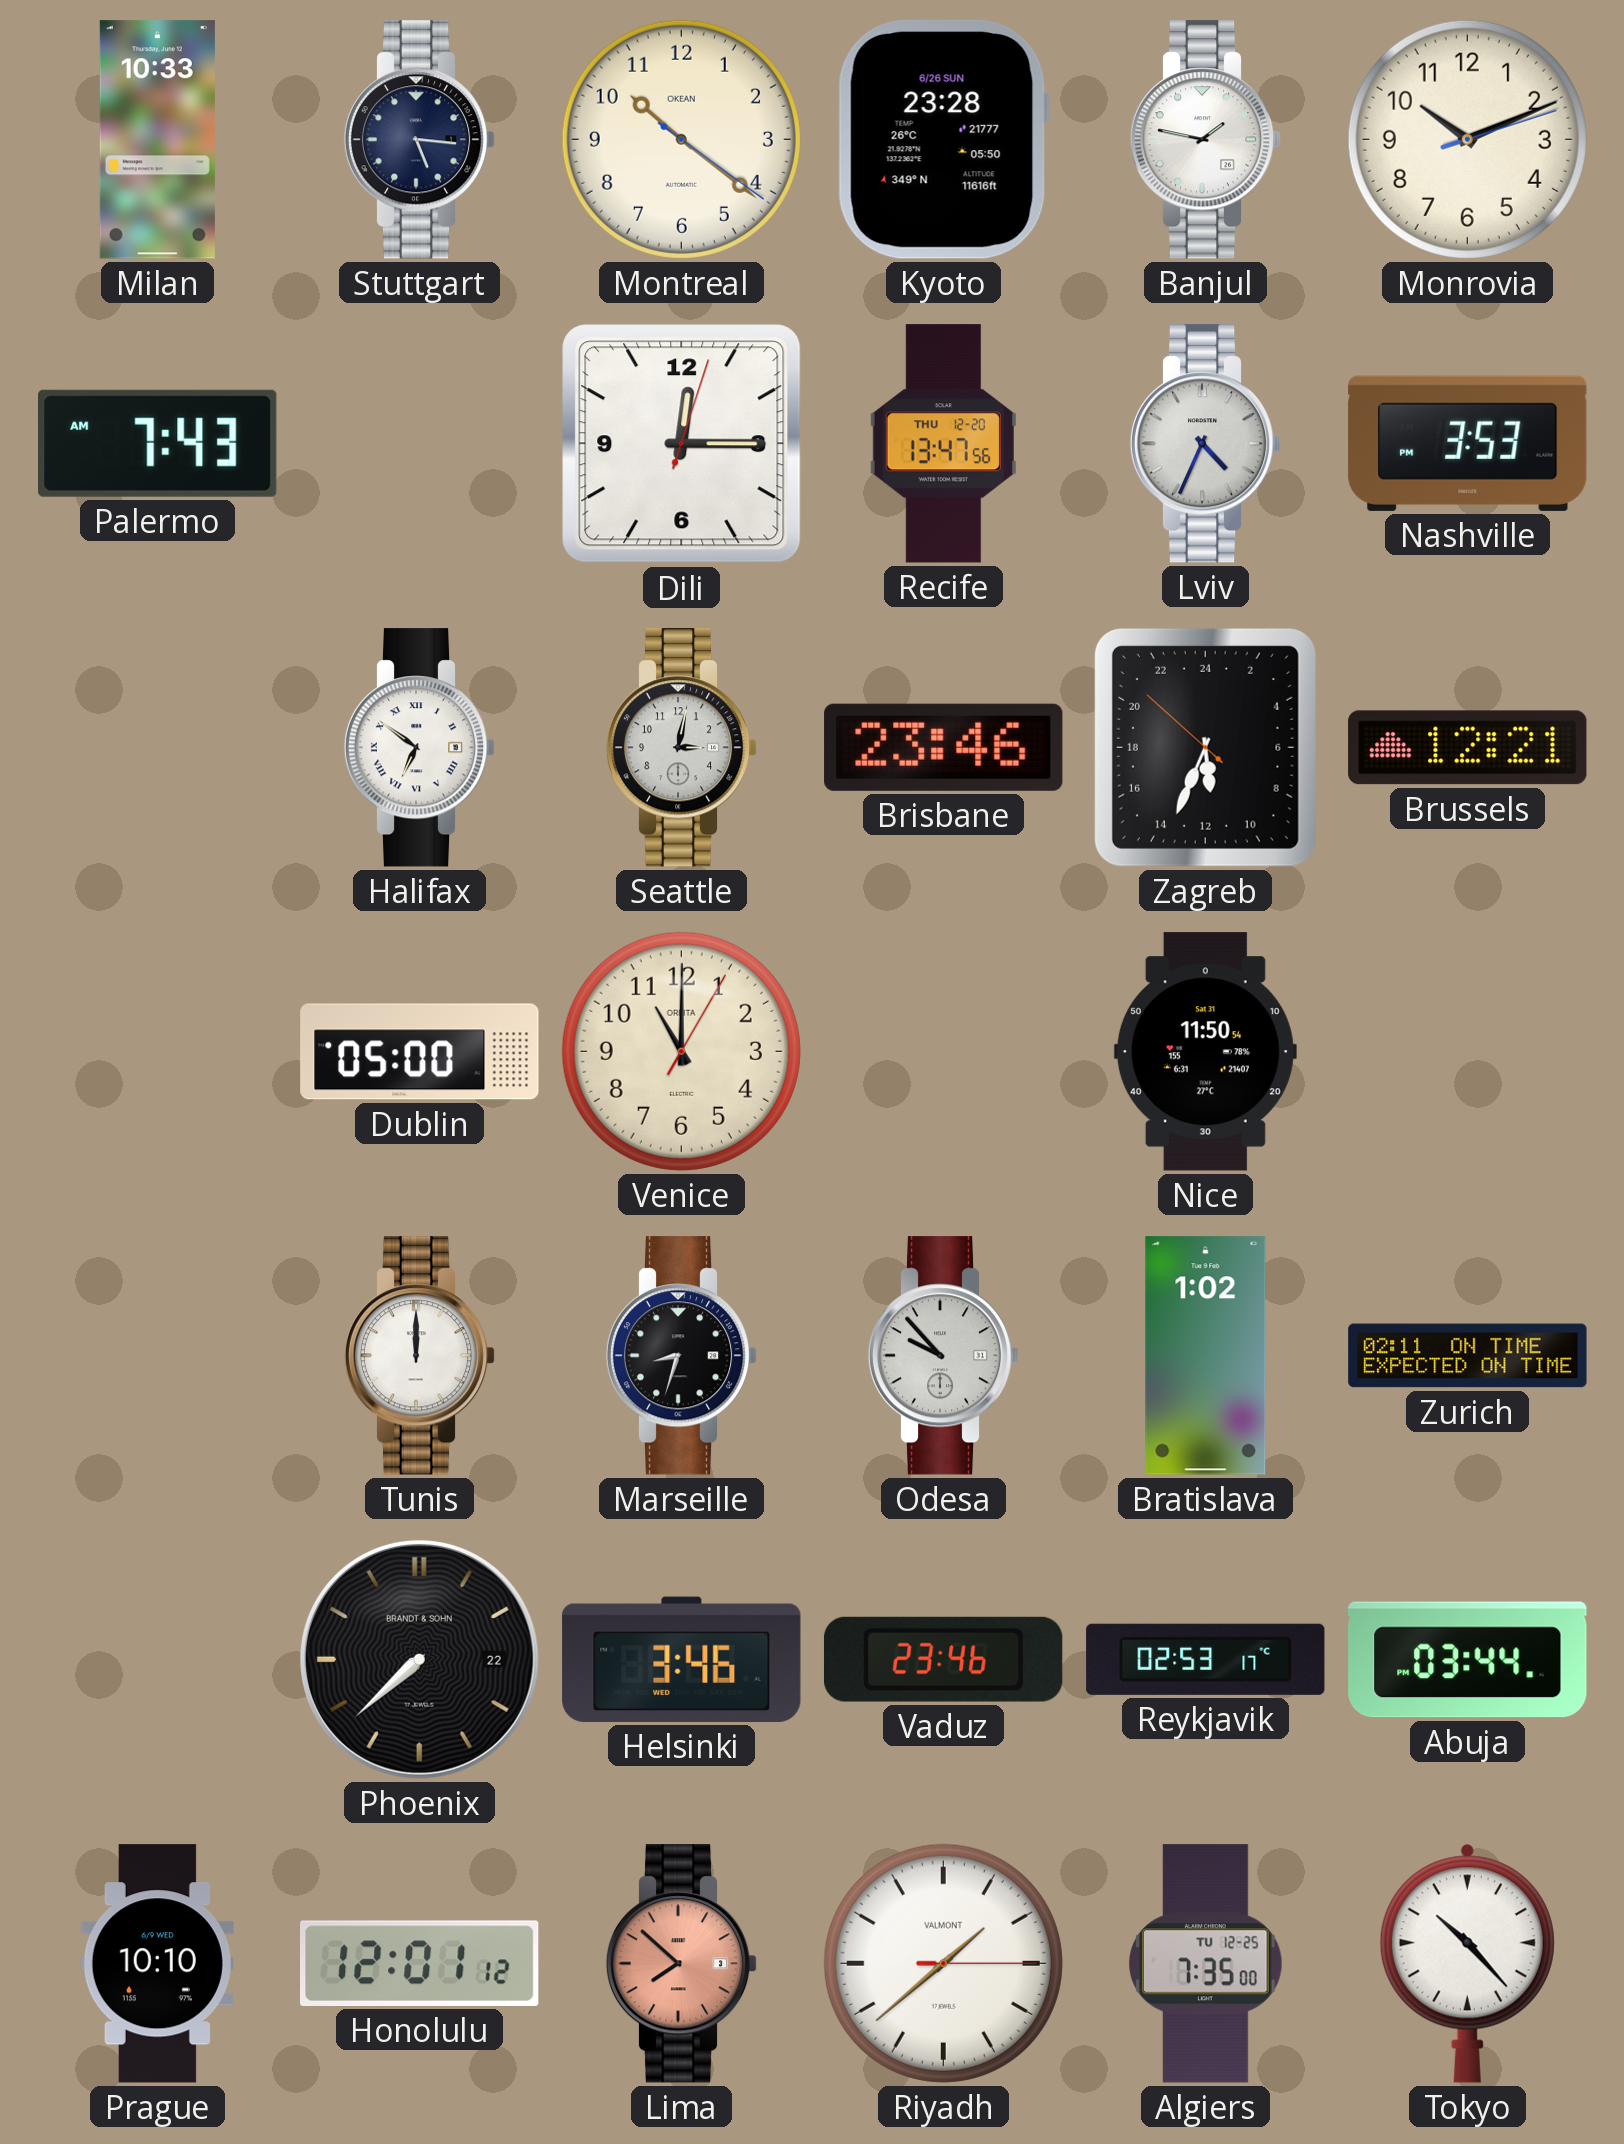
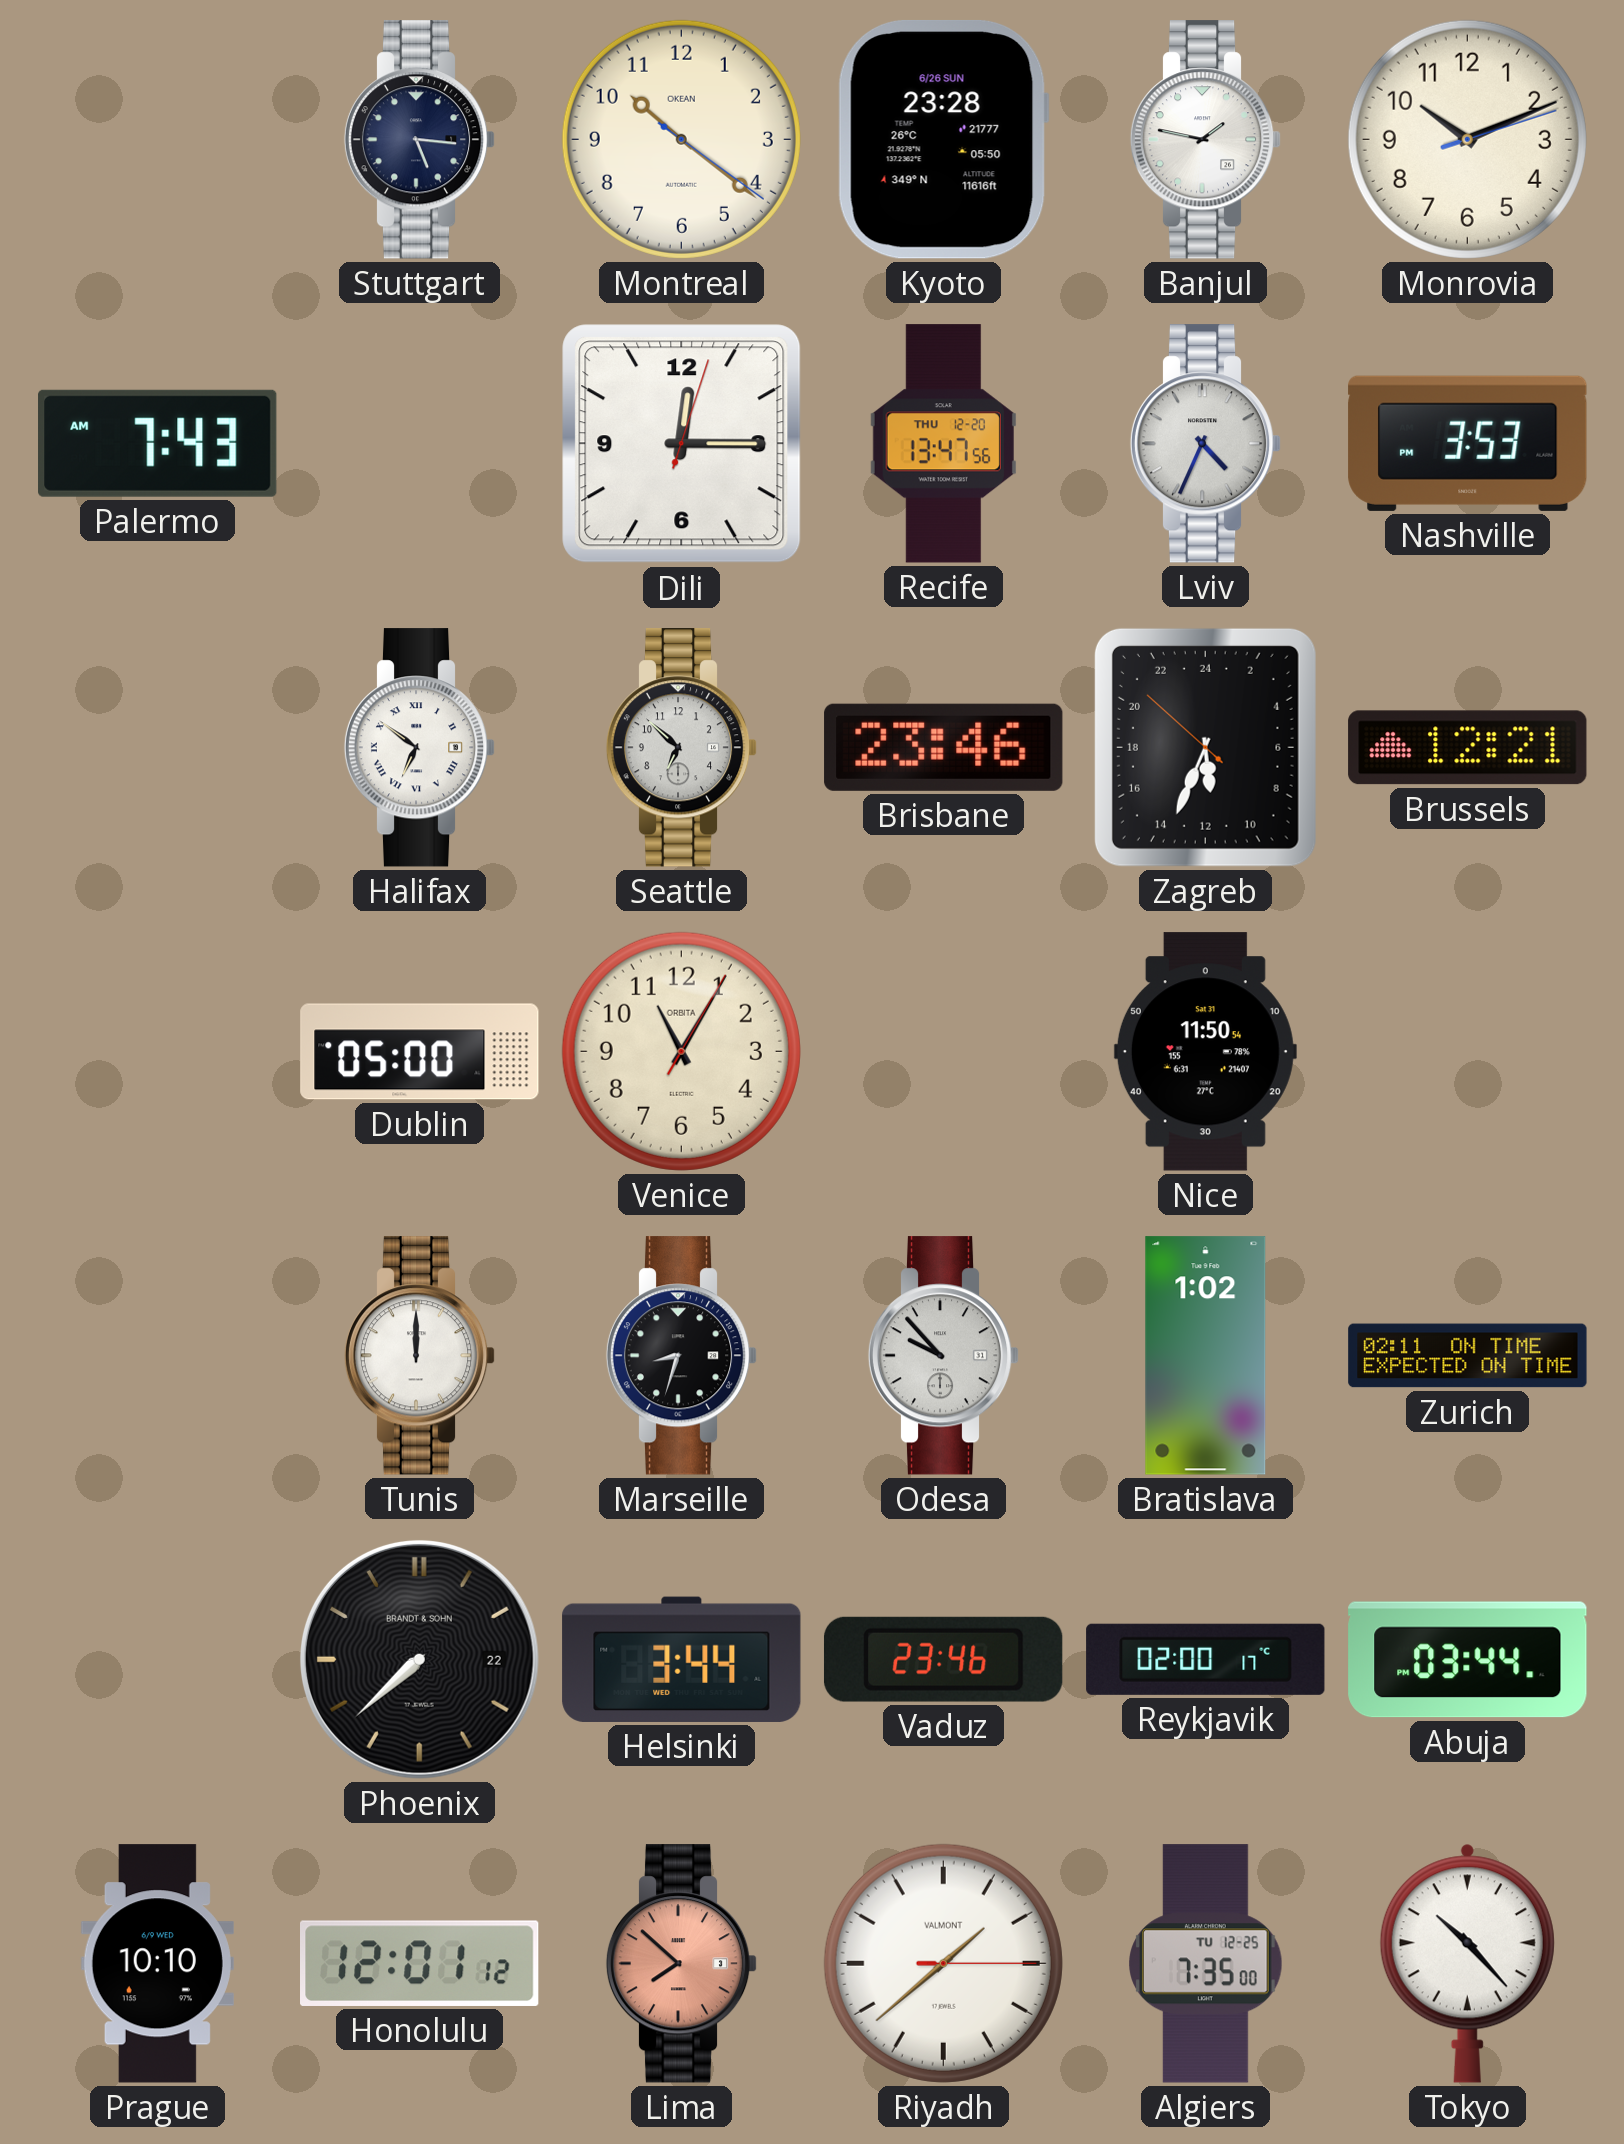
Milan: 10:33 -> none
Seattle: 3:02 -> 6:52
Venice: 11:00 -> 11:05
Helsinki: 3:46 -> 3:44
Reykjavik: 02:53 -> 02:00
